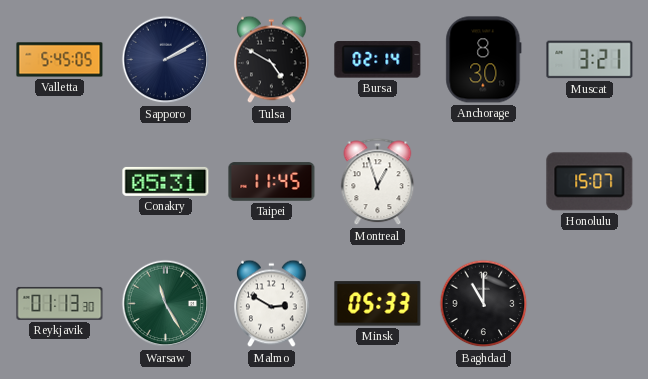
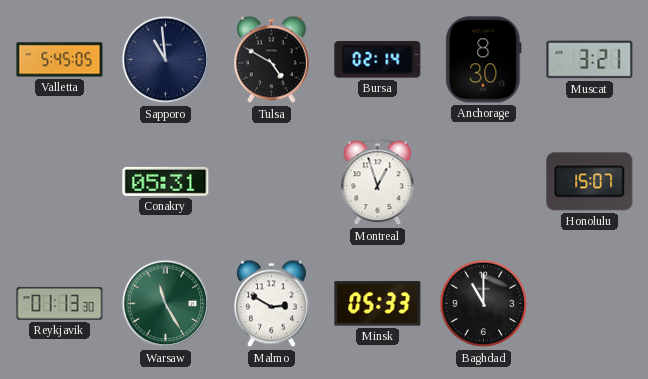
Sapporo: 2:10 -> 10:59
Taipei: 11:45 -> none
